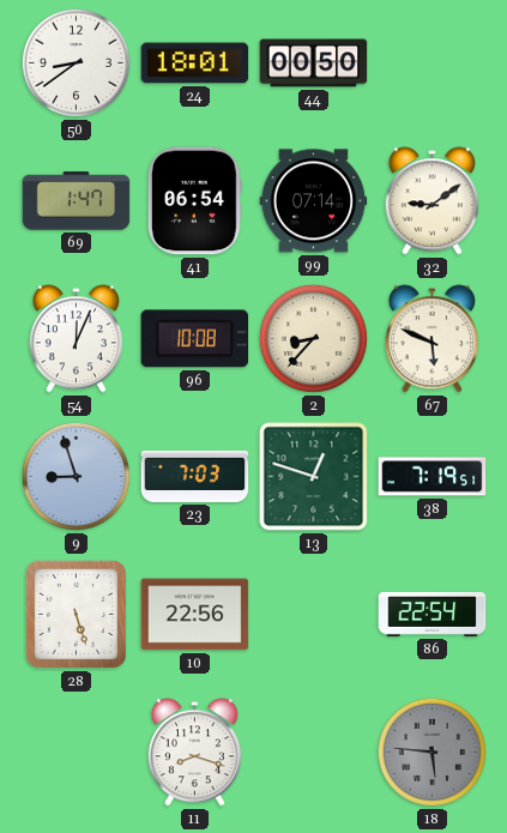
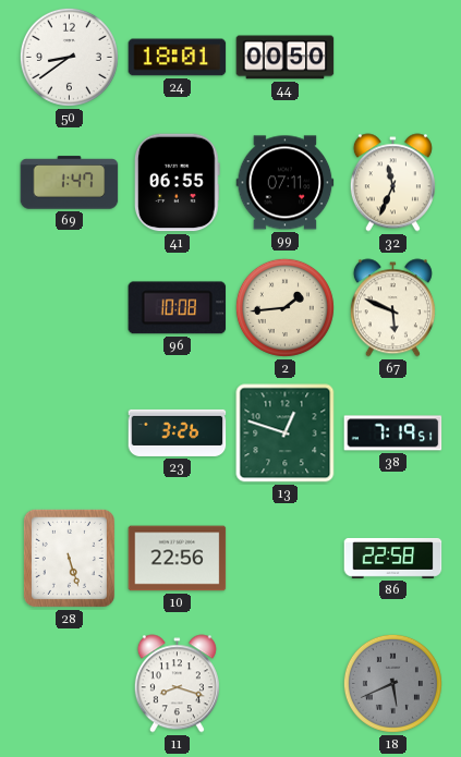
41: 06:54 -> 06:55
99: 07:14 -> 07:11
32: 9:09 -> 11:34
54: 12:04 -> none
2: 8:37 -> 1:44
9: 8:57 -> none
23: 7:03 -> 3:26
86: 22:54 -> 22:58
18: 5:46 -> 5:41
